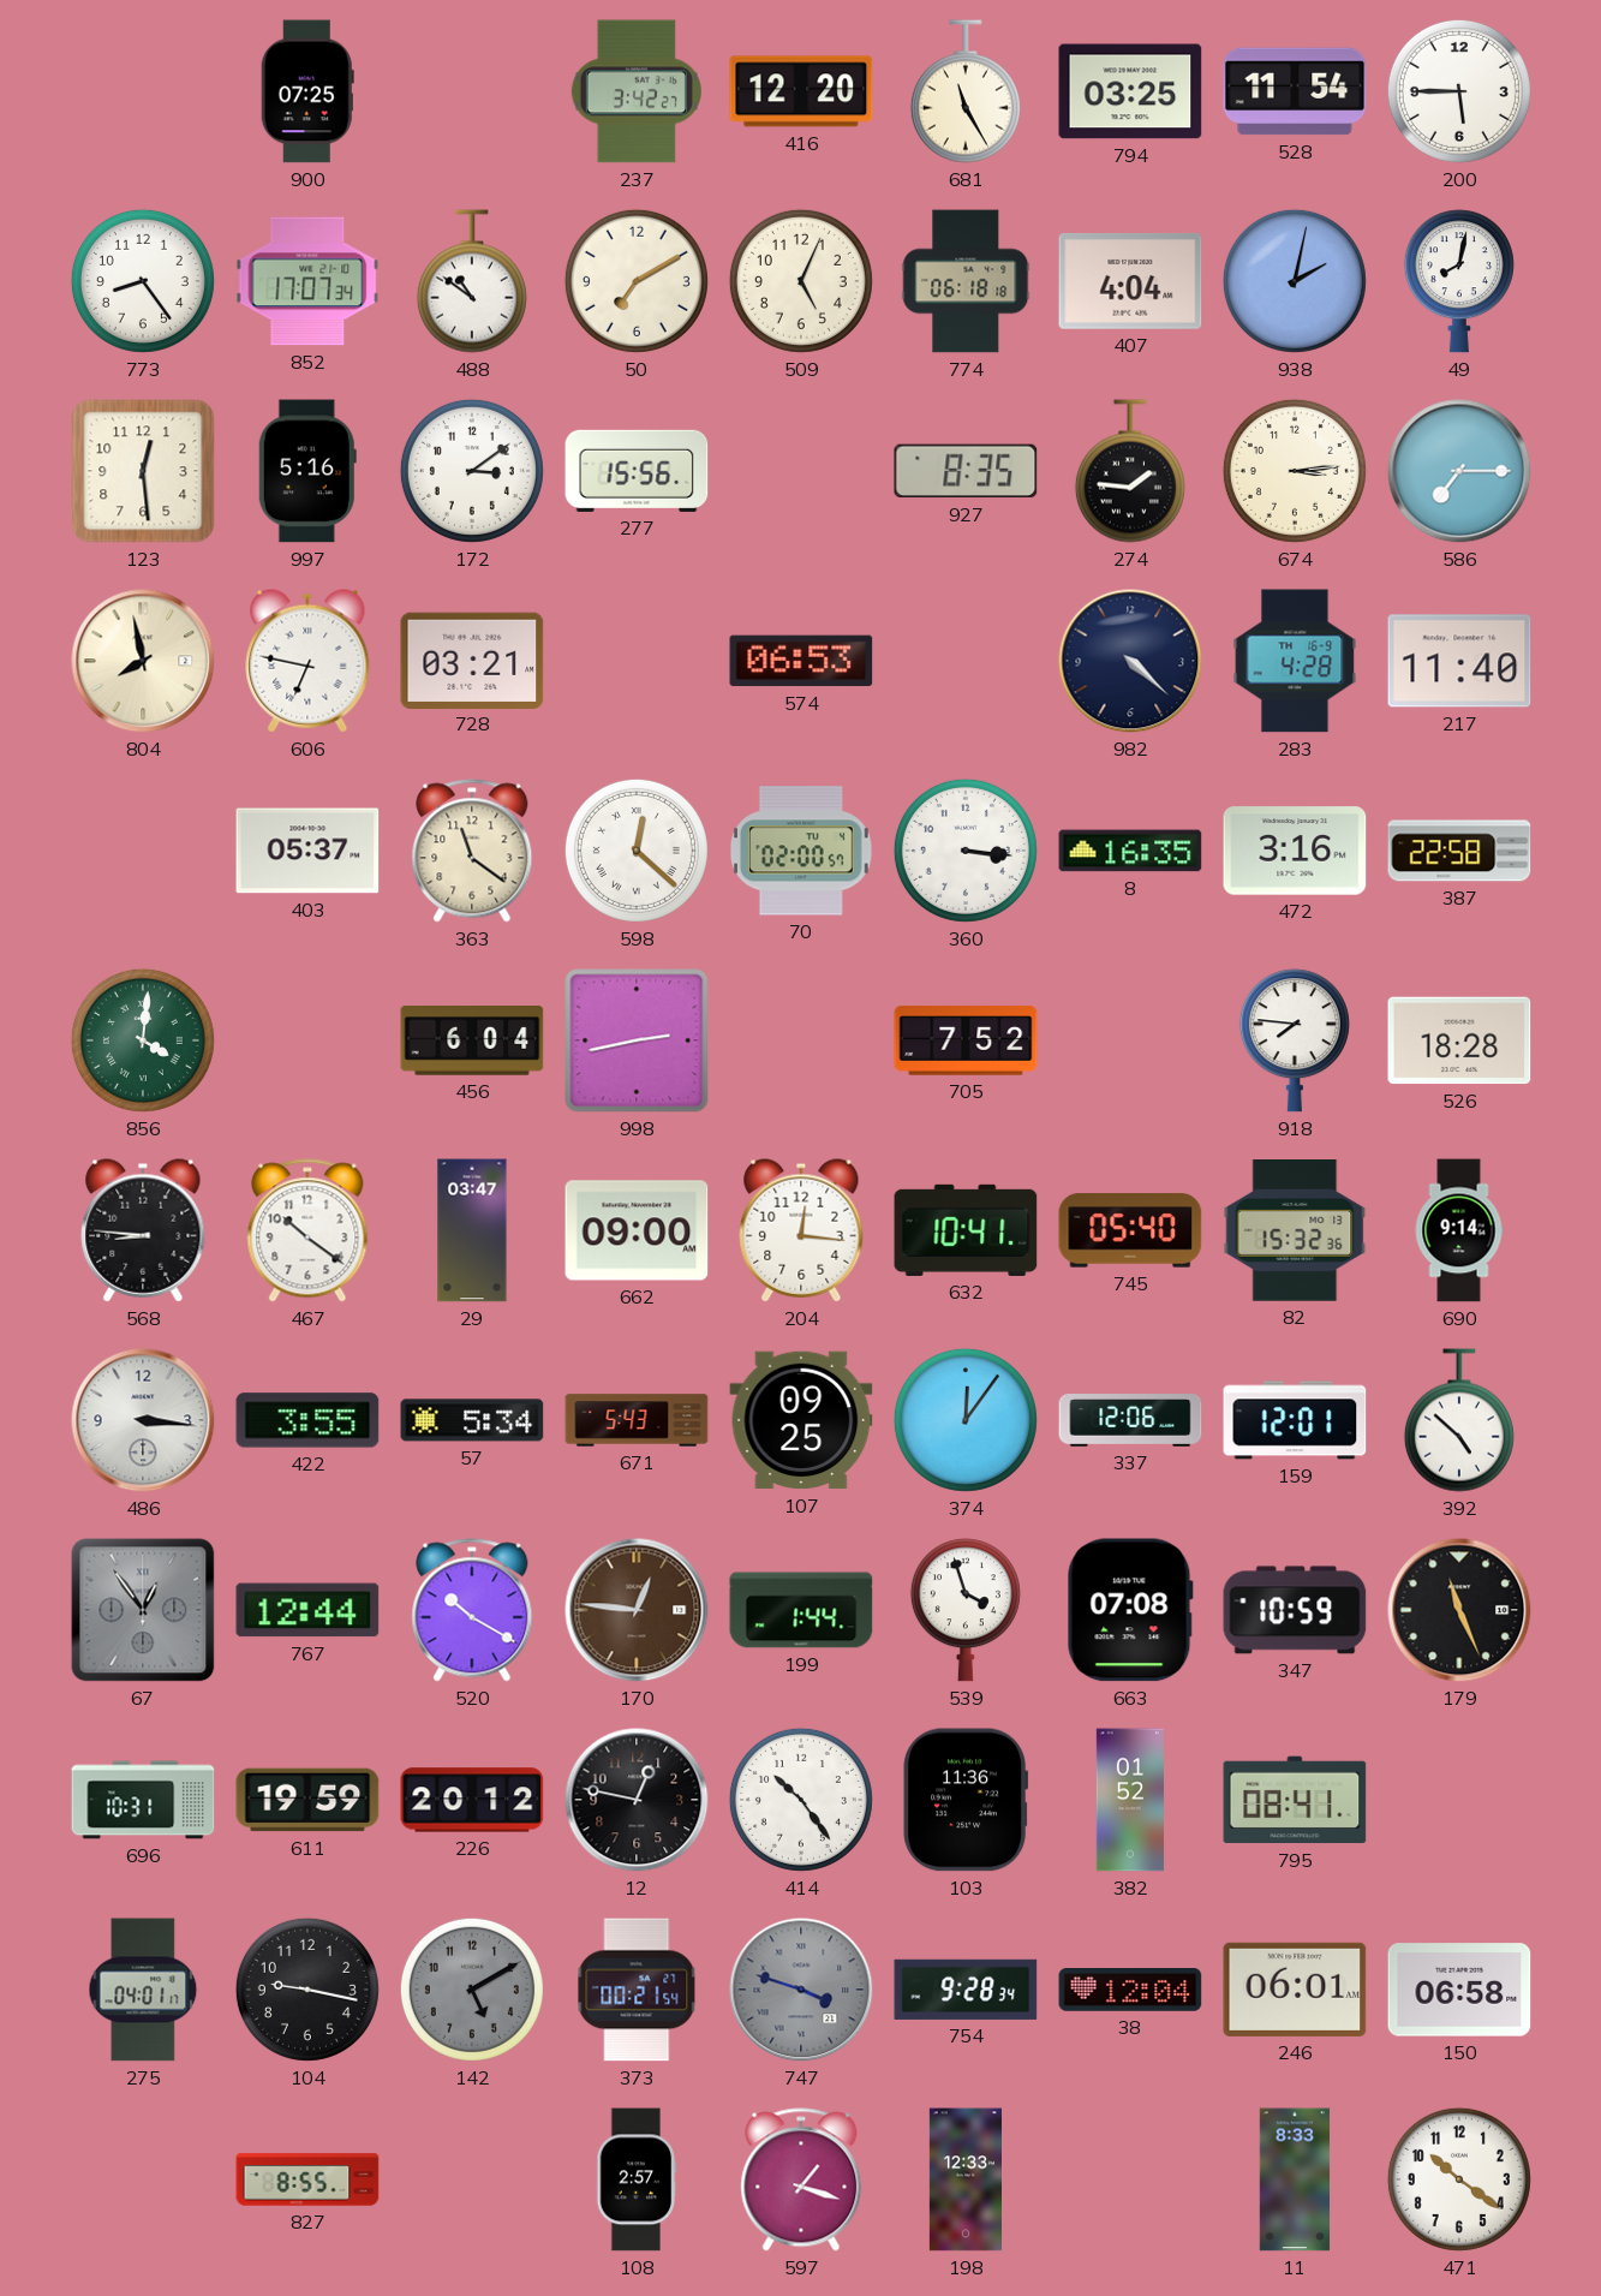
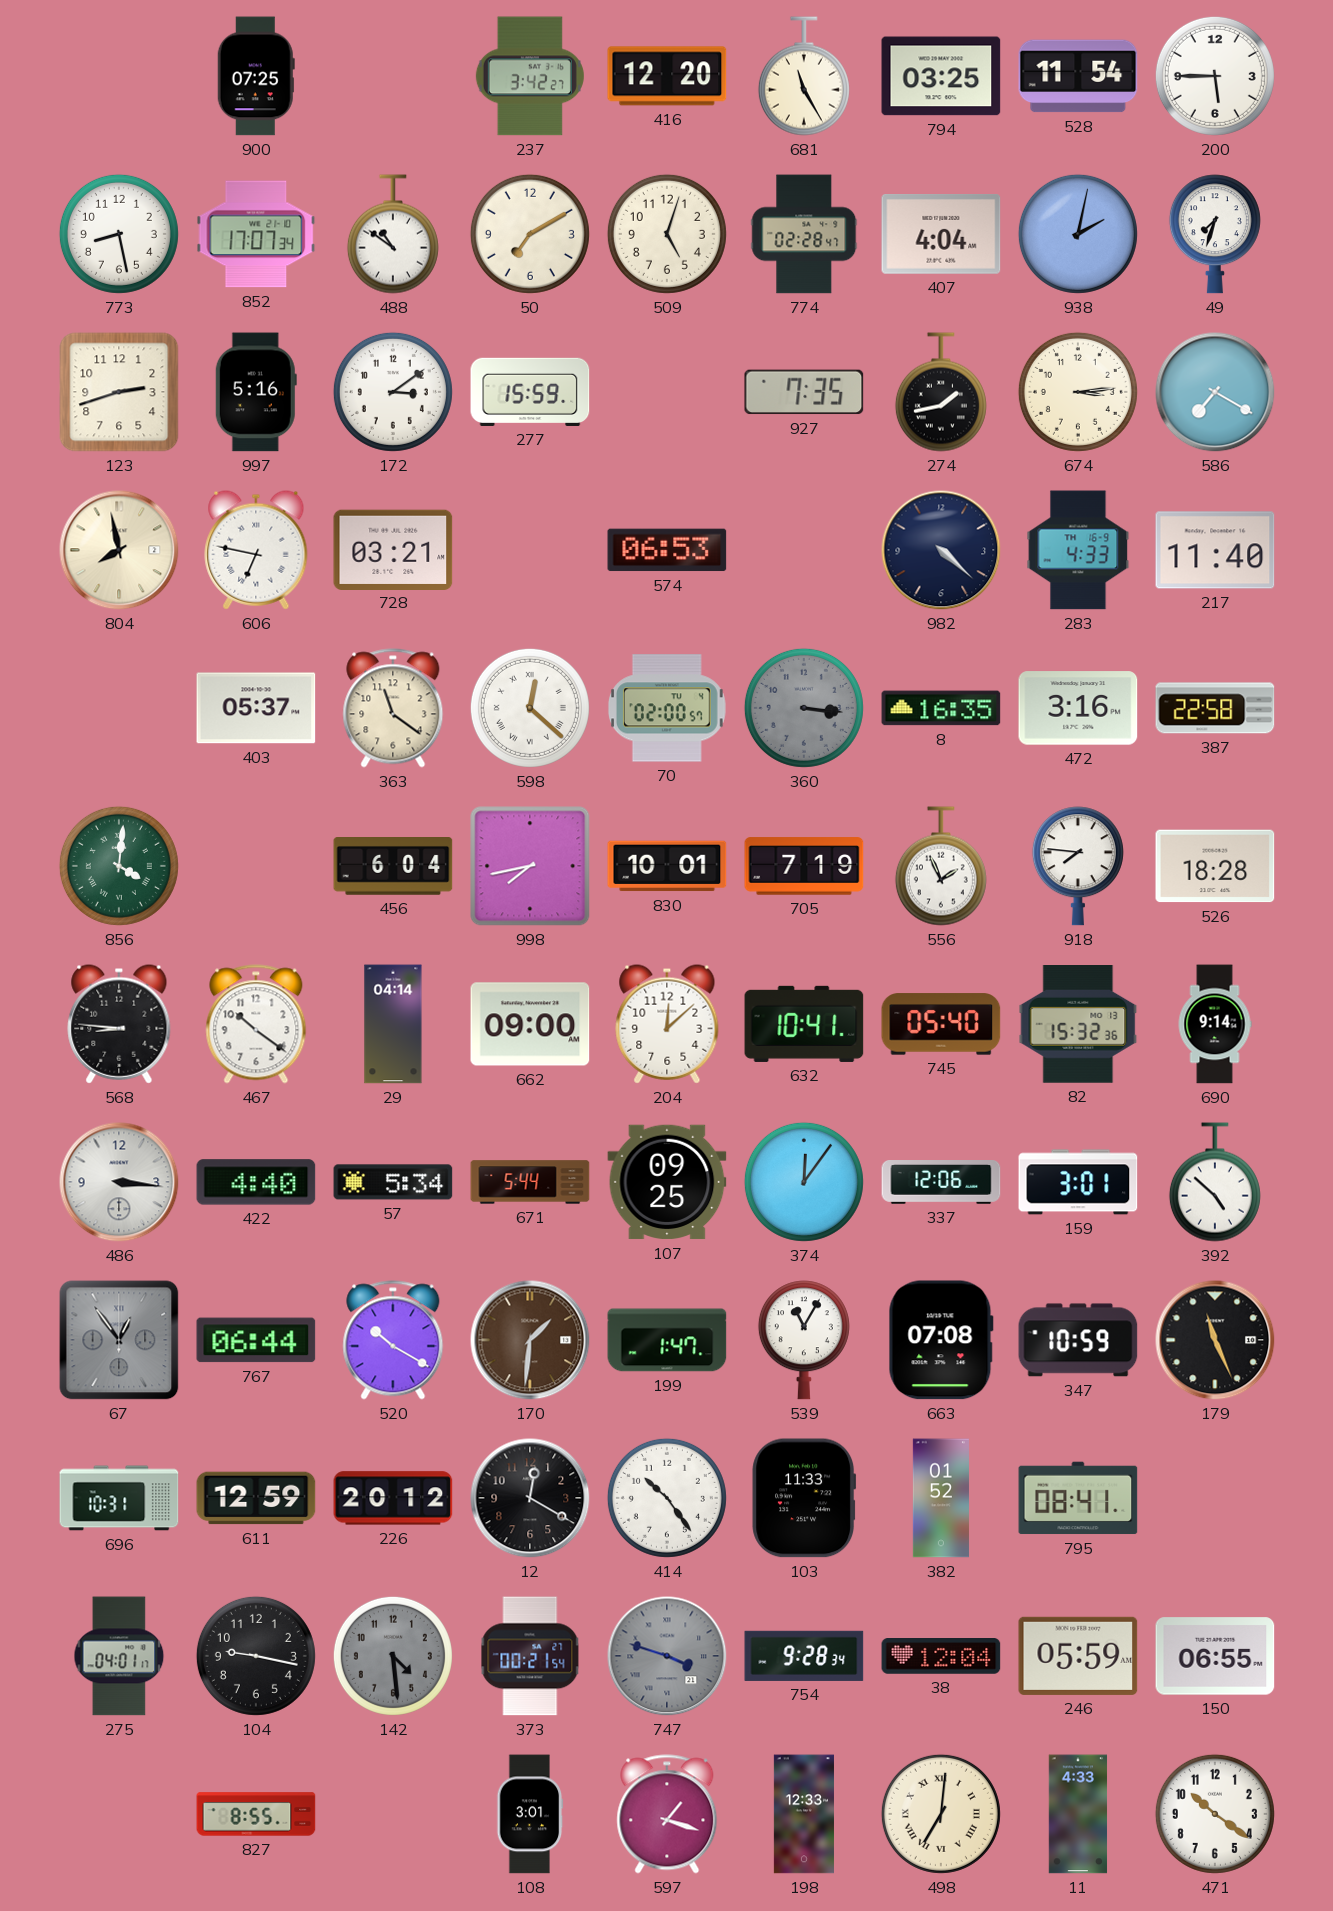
773: 8:24 -> 8:28
509: 5:04 -> 5:03
774: 06:18 -> 02:28
49: 8:02 -> 7:33
123: 12:29 -> 2:42
277: 15:56 -> 15:59
927: 8:35 -> 7:35
274: 1:46 -> 1:43
586: 7:15 -> 7:20
283: 4:28 -> 4:33
360 dial: white -> grey
998: 2:43 -> 7:43
830: none -> 10:01
705: 7:52 -> 7:19
556: none -> 1:56
29: 03:47 -> 04:14
204: 12:16 -> 12:08
422: 3:55 -> 4:40
671: 5:43 -> 5:44
159: 12:01 -> 3:01
767: 12:44 -> 06:44
170: 12:46 -> 1:31
199: 1:44 -> 1:47
539: 3:57 -> 11:05
611: 19:59 -> 12:59
12: 12:47 -> 12:20
103: 11:36 -> 11:33
142: 5:10 -> 4:29
246: 06:01 -> 05:59
150: 06:58 -> 06:55
108: 2:57 -> 3:01
498: none -> 7:01
11: 8:33 -> 4:33
